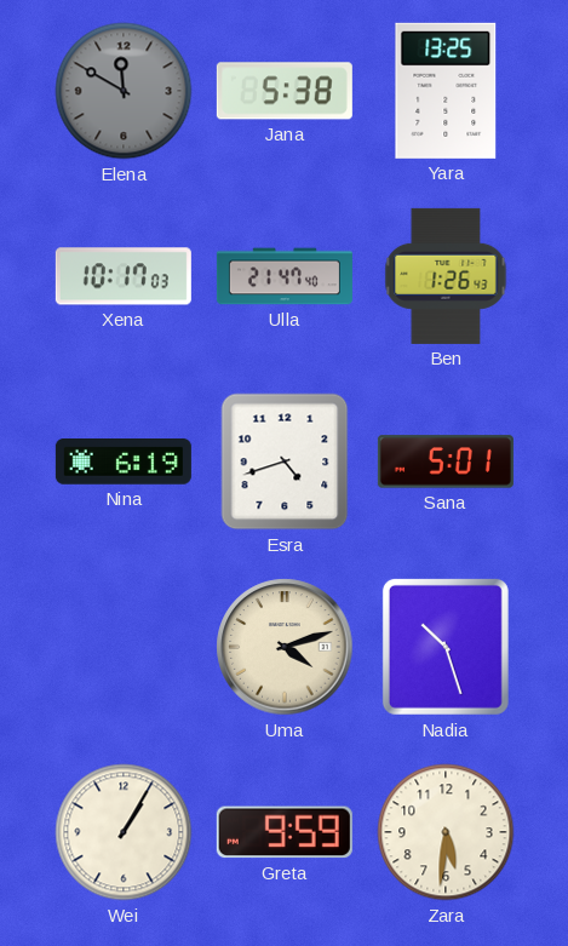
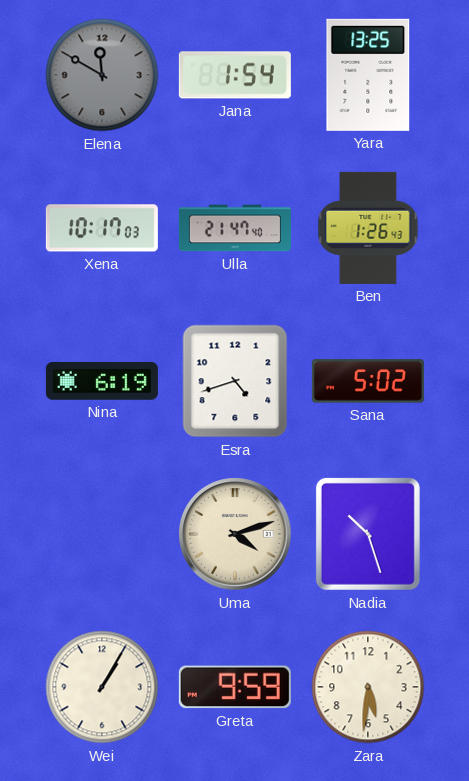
Jana: 5:38 -> 1:54
Sana: 5:01 -> 5:02
